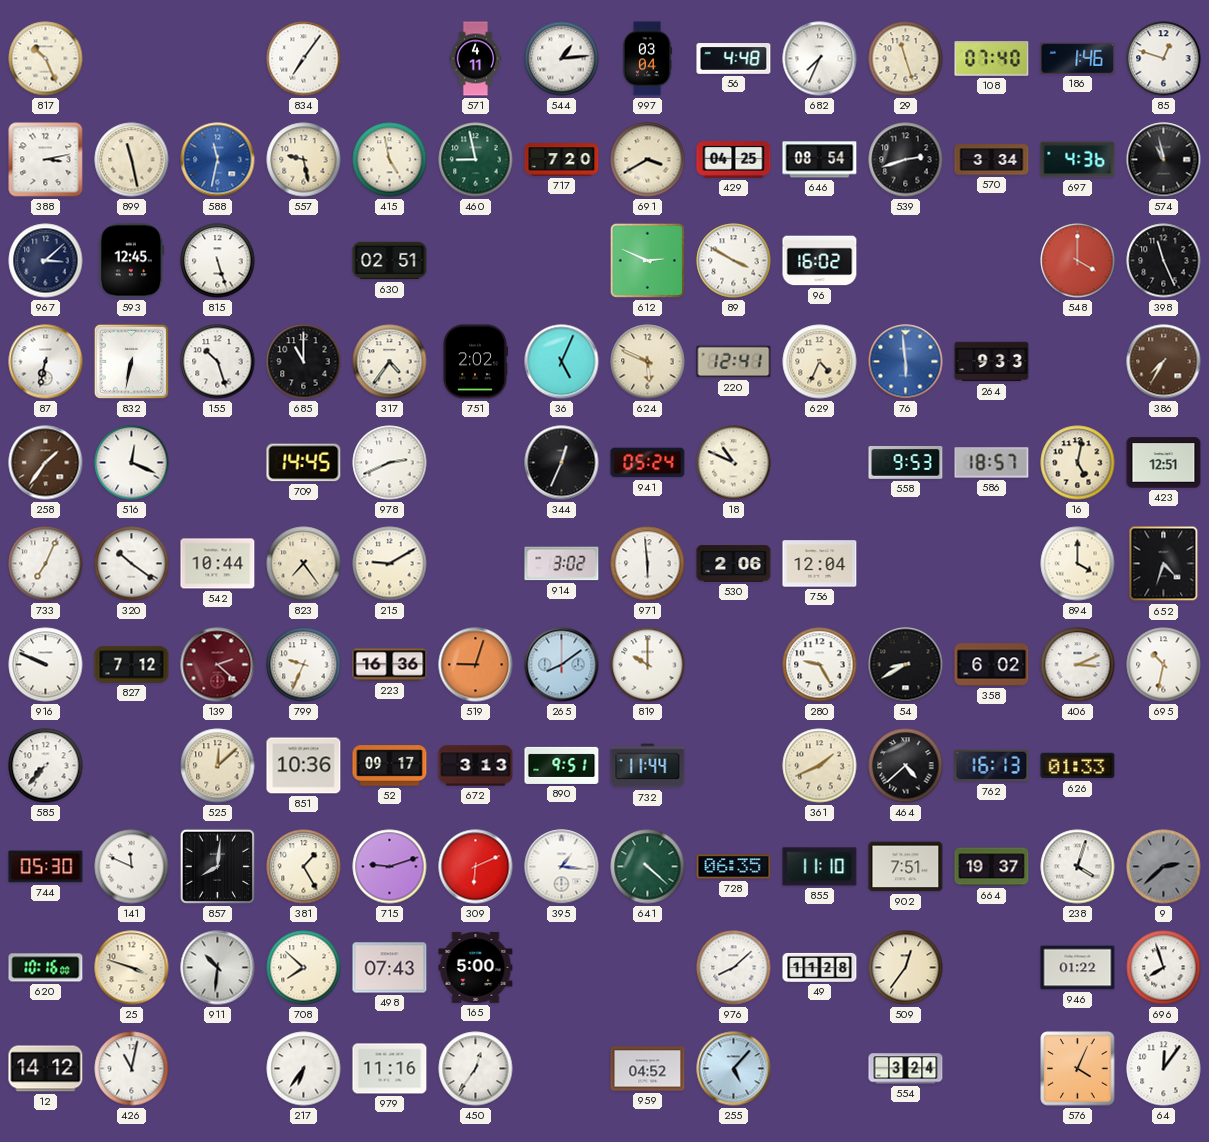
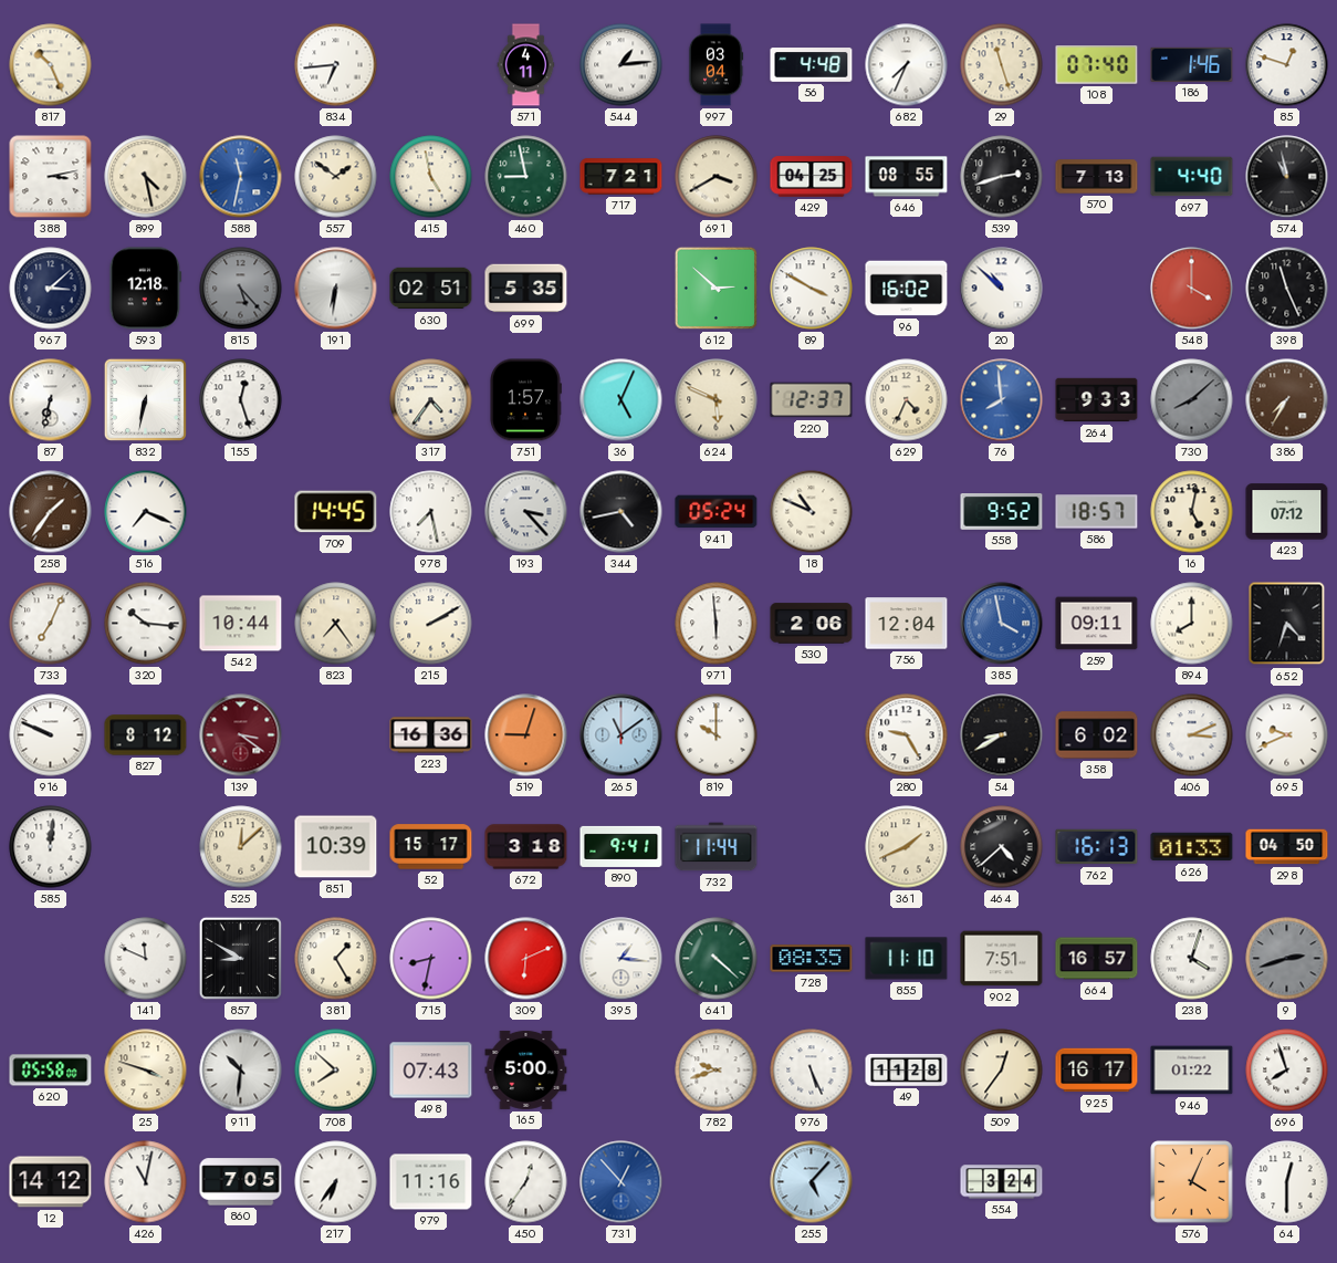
834: 7:06 -> 6:44
899: 11:28 -> 4:28
557: 9:28 -> 1:51
717: 7:20 -> 7:21
646: 08:54 -> 08:55
570: 3:34 -> 7:13
697: 4:36 -> 4:40
593: 12:45 -> 12:18
815: 5:27 -> 5:23
815 dial: white -> grey
191: none -> 6:31
699: none -> 5:35
612: 2:49 -> 2:52
20: none -> 10:52
155: 10:27 -> 12:27
685: 11:00 -> none
751: 2:02 -> 1:57
220: 12:41 -> 12:37
76: 5:59 -> 7:59
730: none -> 8:08
516: 12:19 -> 7:19
978: 2:41 -> 7:28
193: none -> 3:23
344: 12:34 -> 4:43
558: 9:53 -> 9:52
423: 12:51 -> 07:12
320: 10:21 -> 10:16
215: 9:10 -> 2:10
914: 3:02 -> none
385: none -> 3:58
259: none -> 09:11
894: 4:00 -> 8:00
827: 7:12 -> 8:12
139: 2:22 -> 3:21
799: 9:34 -> none
265: 8:09 -> 11:09
695: 10:32 -> 9:41
585: 7:37 -> 12:01
851: 10:36 -> 10:39
52: 09:17 -> 15:17
672: 3:13 -> 3:18
890: 9:51 -> 9:41
298: none -> 04:50
744: 05:30 -> none
857: 8:01 -> 8:50
715: 9:12 -> 8:32
728: 06:35 -> 08:35
664: 19:37 -> 16:57
9: 2:38 -> 2:42
620: 10:16 -> 05:58
782: none -> 9:42
976: 8:08 -> 5:26
925: none -> 16:17
860: none -> 7:05
731: none -> 12:53
959: 04:52 -> none
64: 12:06 -> 12:30
